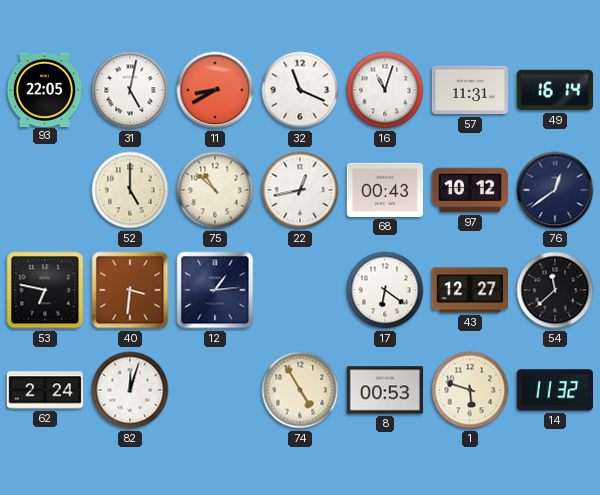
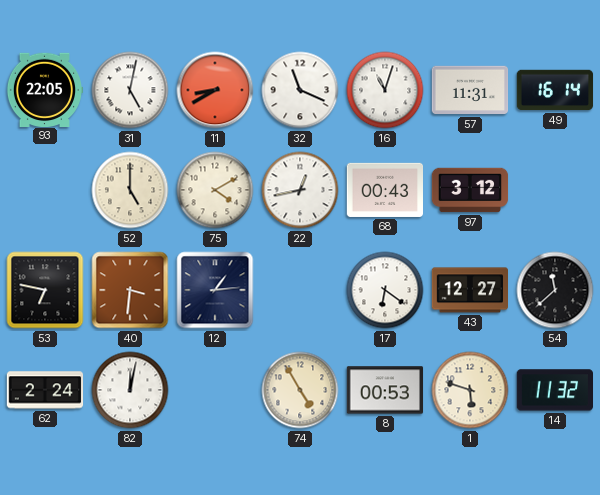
75: 10:52 -> 4:10
97: 10:12 -> 3:12
76: 12:39 -> none
82: 12:03 -> 12:02
